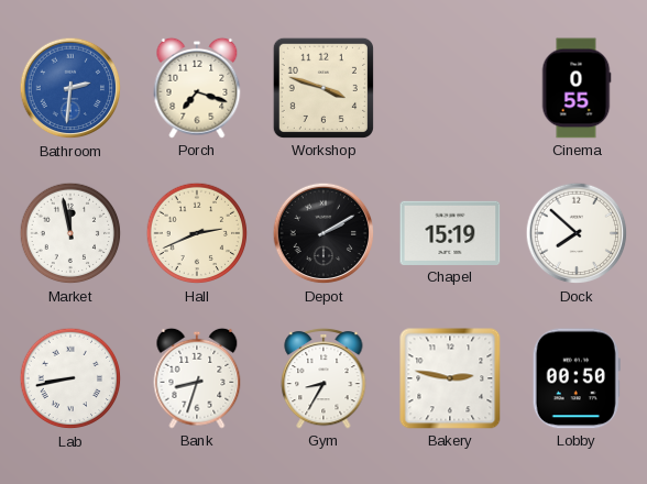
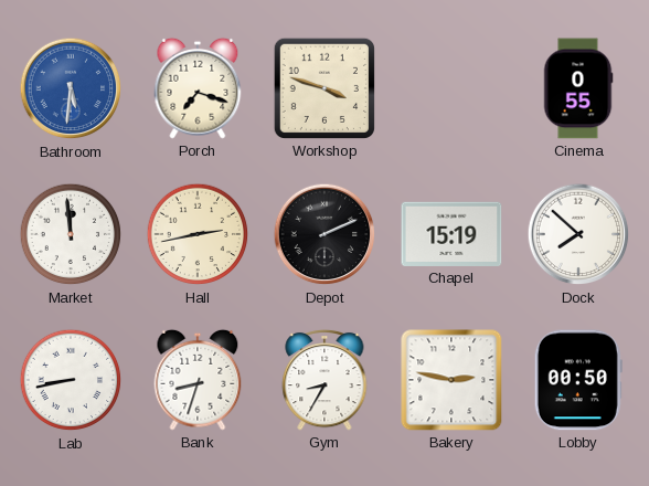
Bathroom: 2:31 -> 5:31
Market: 11:58 -> 11:59
Hall: 2:41 -> 2:43
Depot: 2:10 -> 2:11
